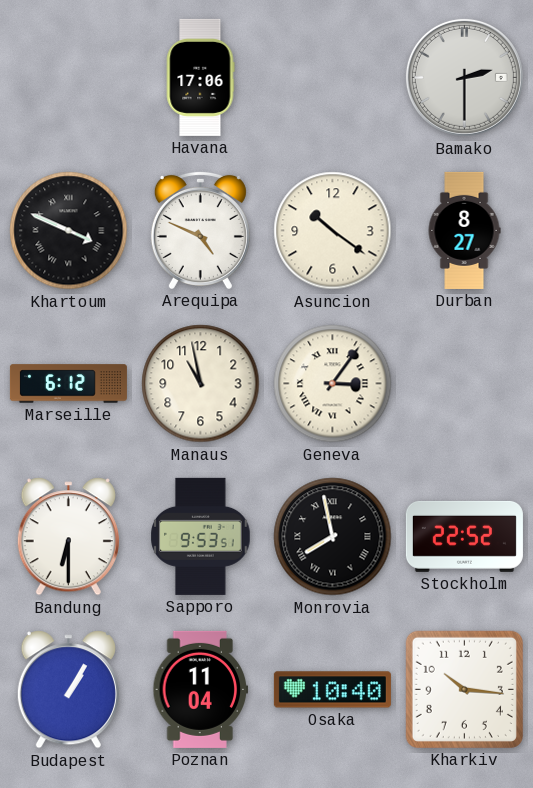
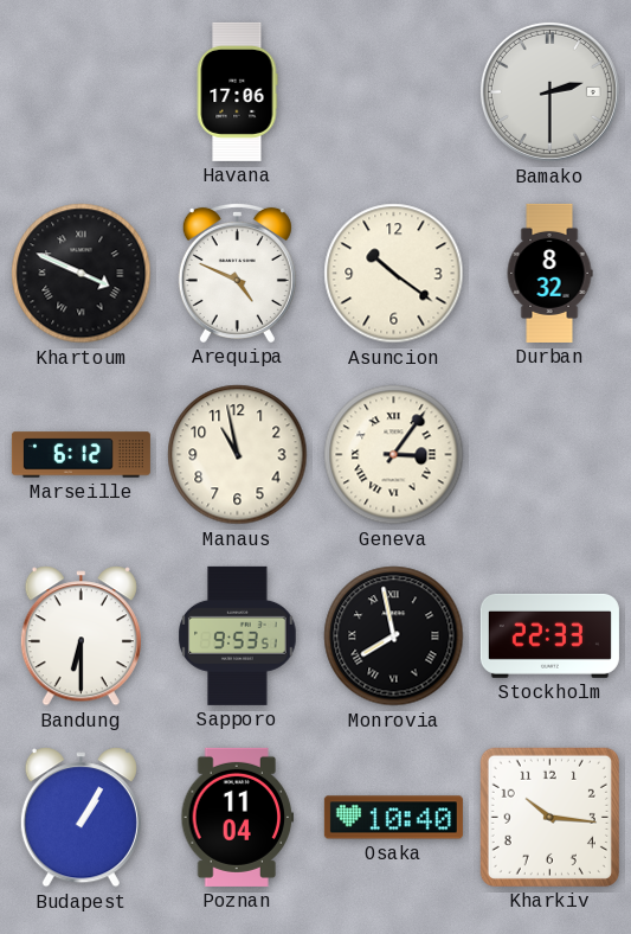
Durban: 8:27 -> 8:32
Stockholm: 22:52 -> 22:33
